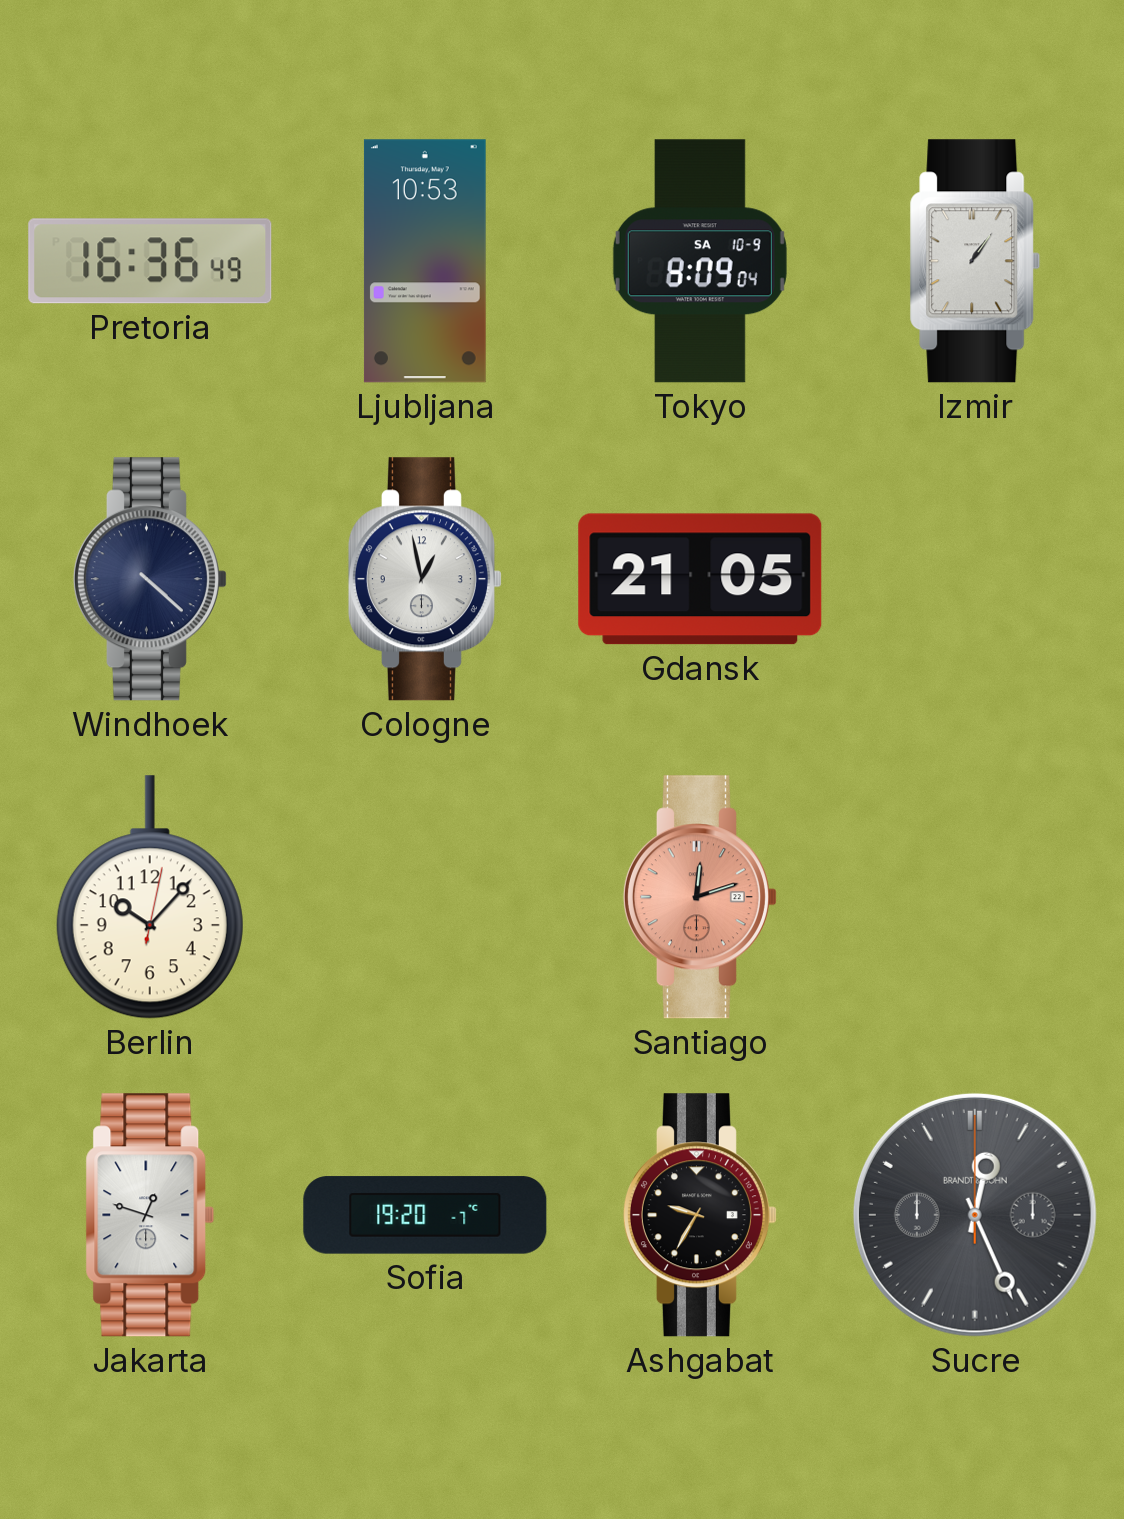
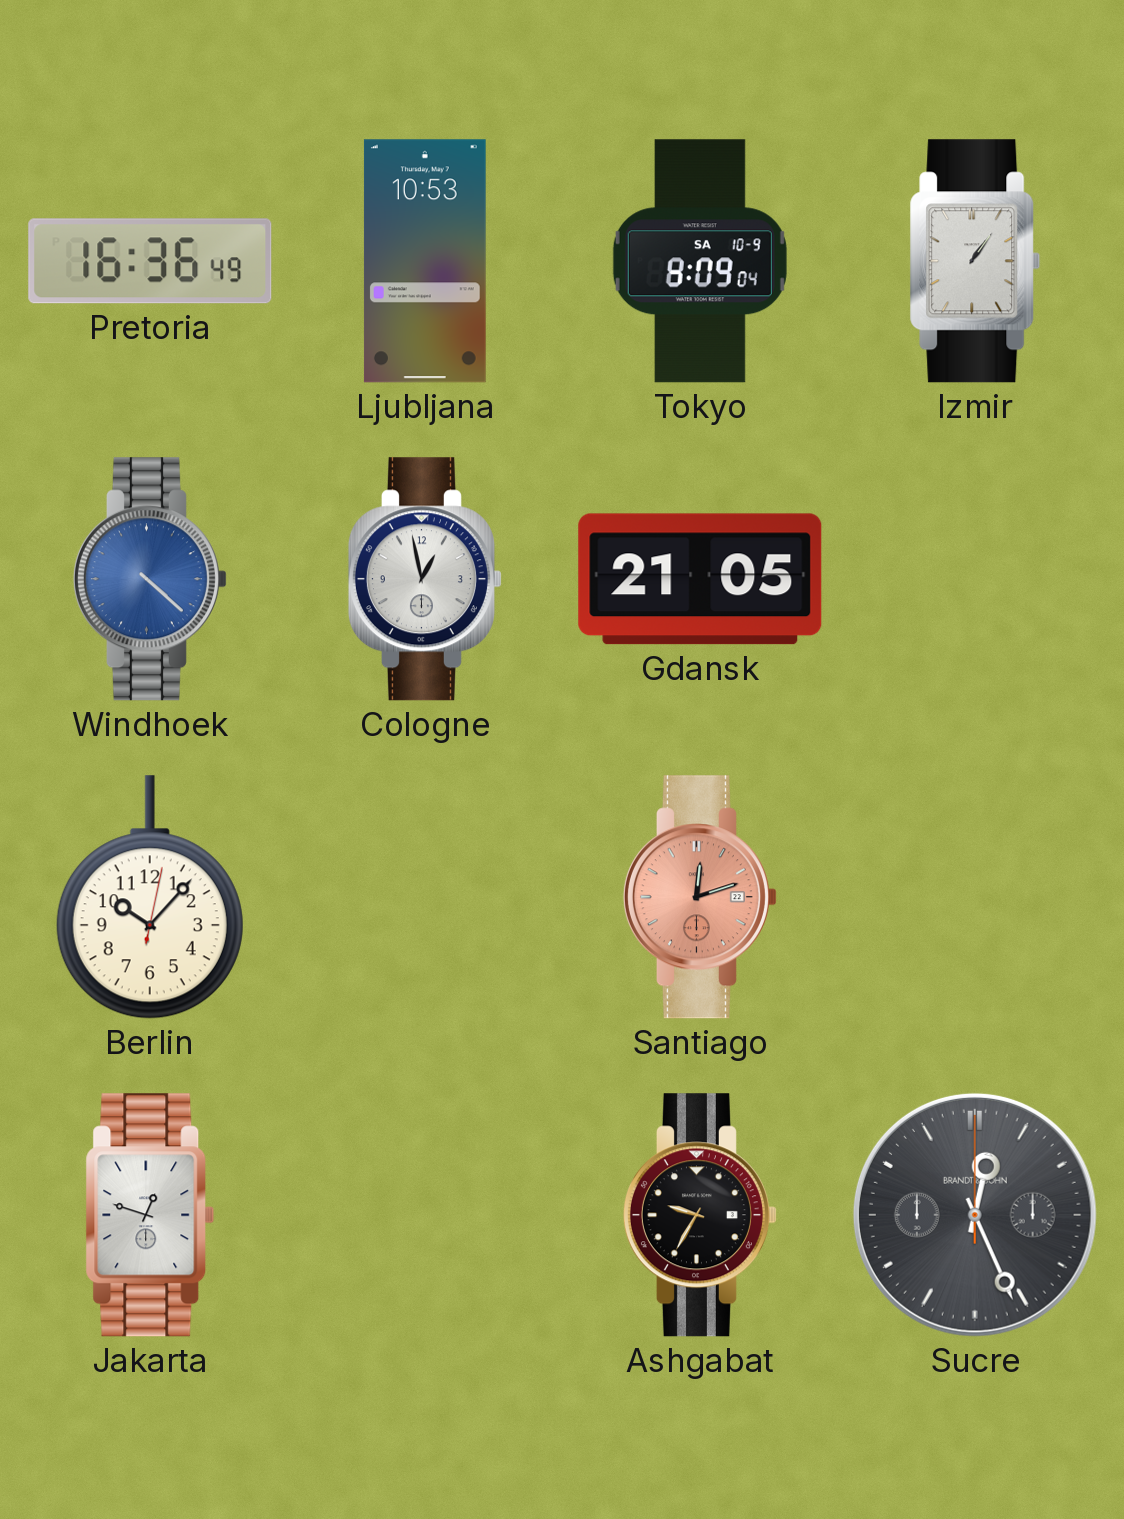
Windhoek dial: navy -> blue
Sofia: 19:20 -> none
